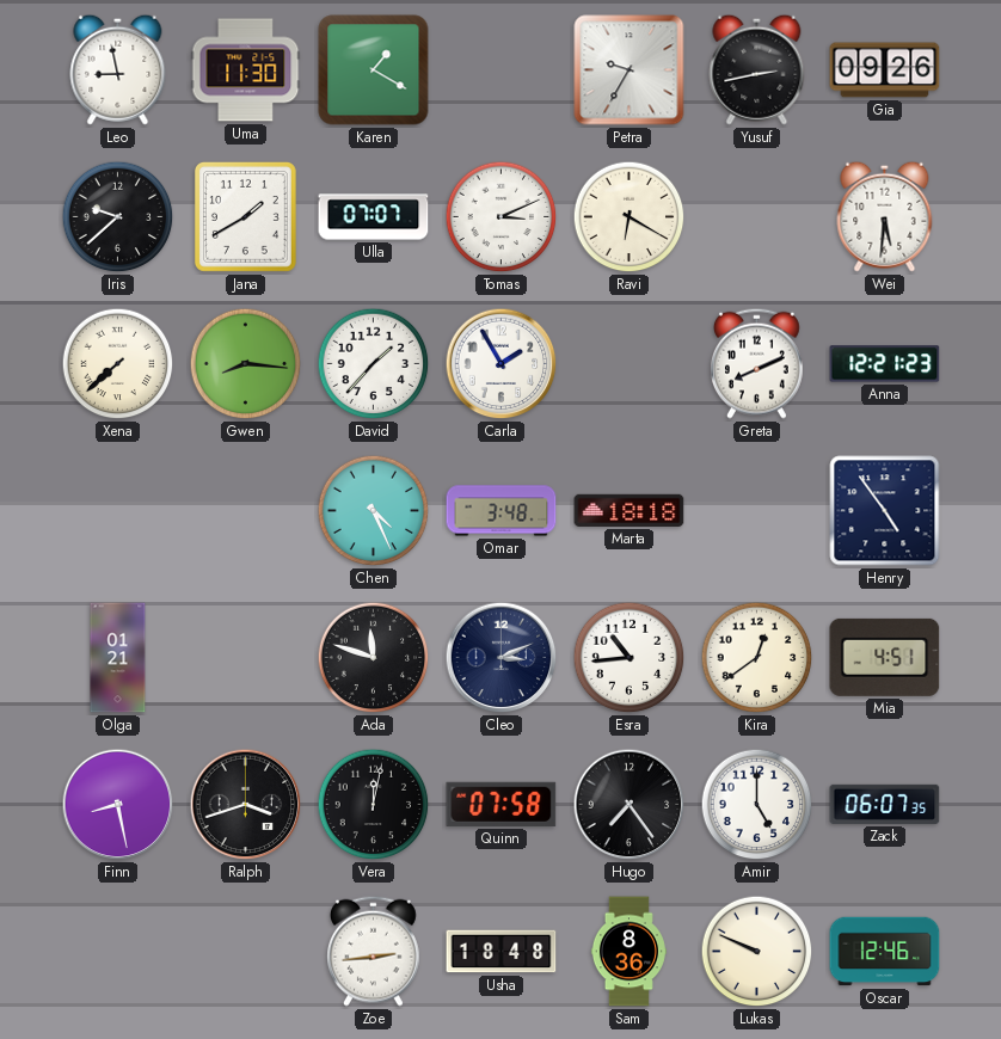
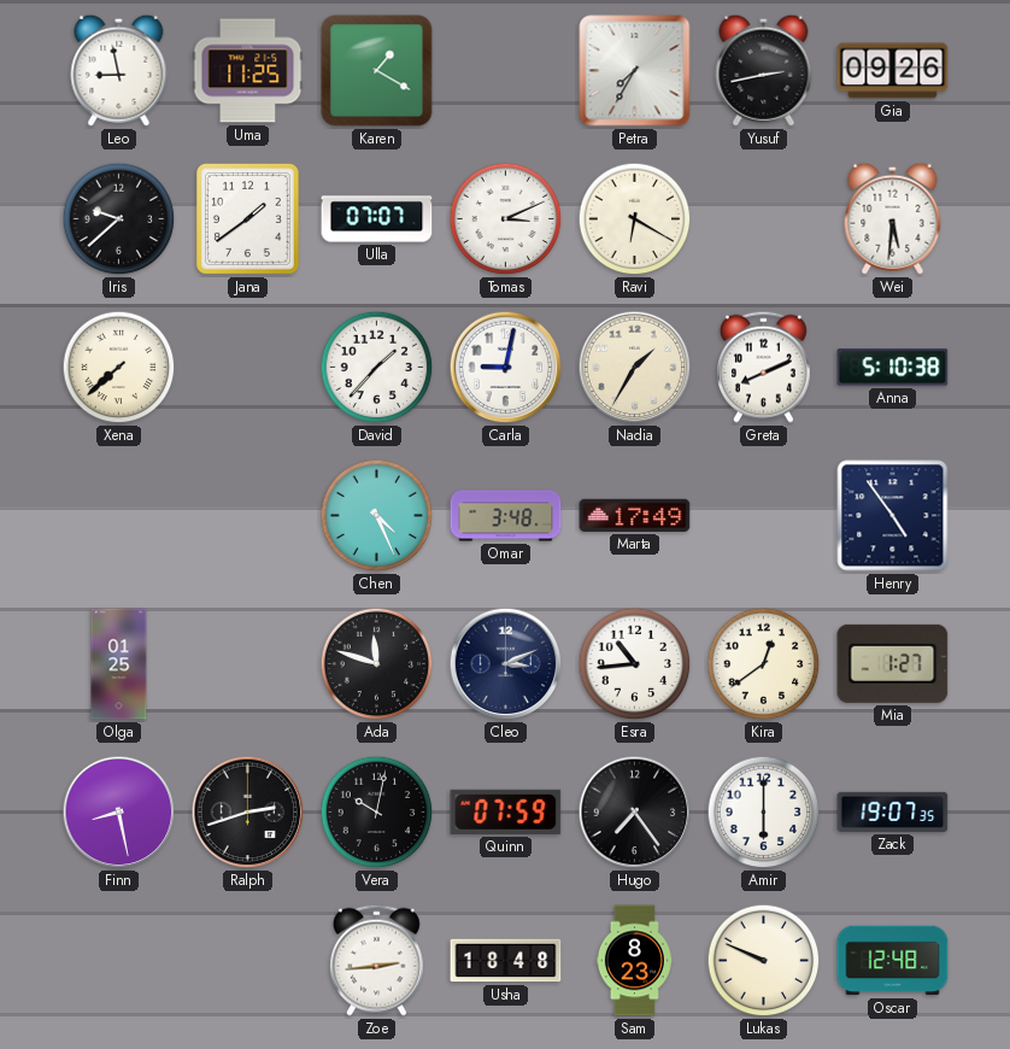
Uma: 11:30 -> 11:25
Petra: 9:35 -> 7:35
Jana: 1:40 -> 1:39
Gwen: 8:16 -> none
Carla: 1:55 -> 9:02
Nadia: none -> 1:35
Anna: 12:21 -> 5:10
Marta: 18:18 -> 17:49
Olga: 01:21 -> 01:25
Mia: 4:51 -> 1:27
Ralph: 3:42 -> 2:42
Vera: 12:02 -> 10:02
Quinn: 07:58 -> 07:59
Amir: 5:00 -> 6:00
Zack: 06:07 -> 19:07
Sam: 8:36 -> 8:23
Oscar: 12:46 -> 12:48
